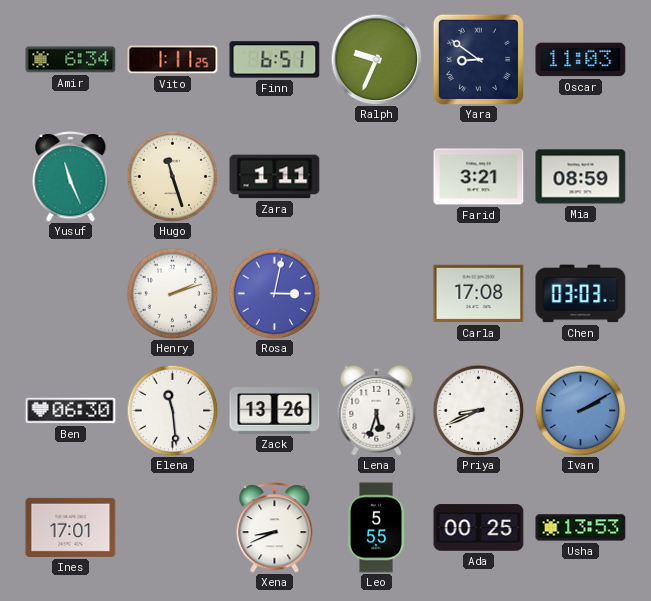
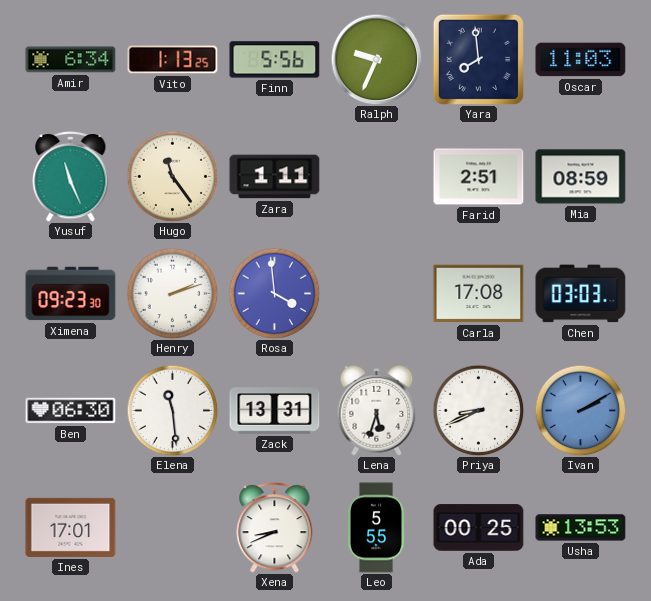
Vito: 1:11 -> 1:13
Finn: 6:51 -> 5:56
Yara: 8:51 -> 7:59
Hugo: 11:27 -> 11:24
Farid: 3:21 -> 2:51
Ximena: none -> 09:23
Rosa: 3:02 -> 3:59
Zack: 13:26 -> 13:31
